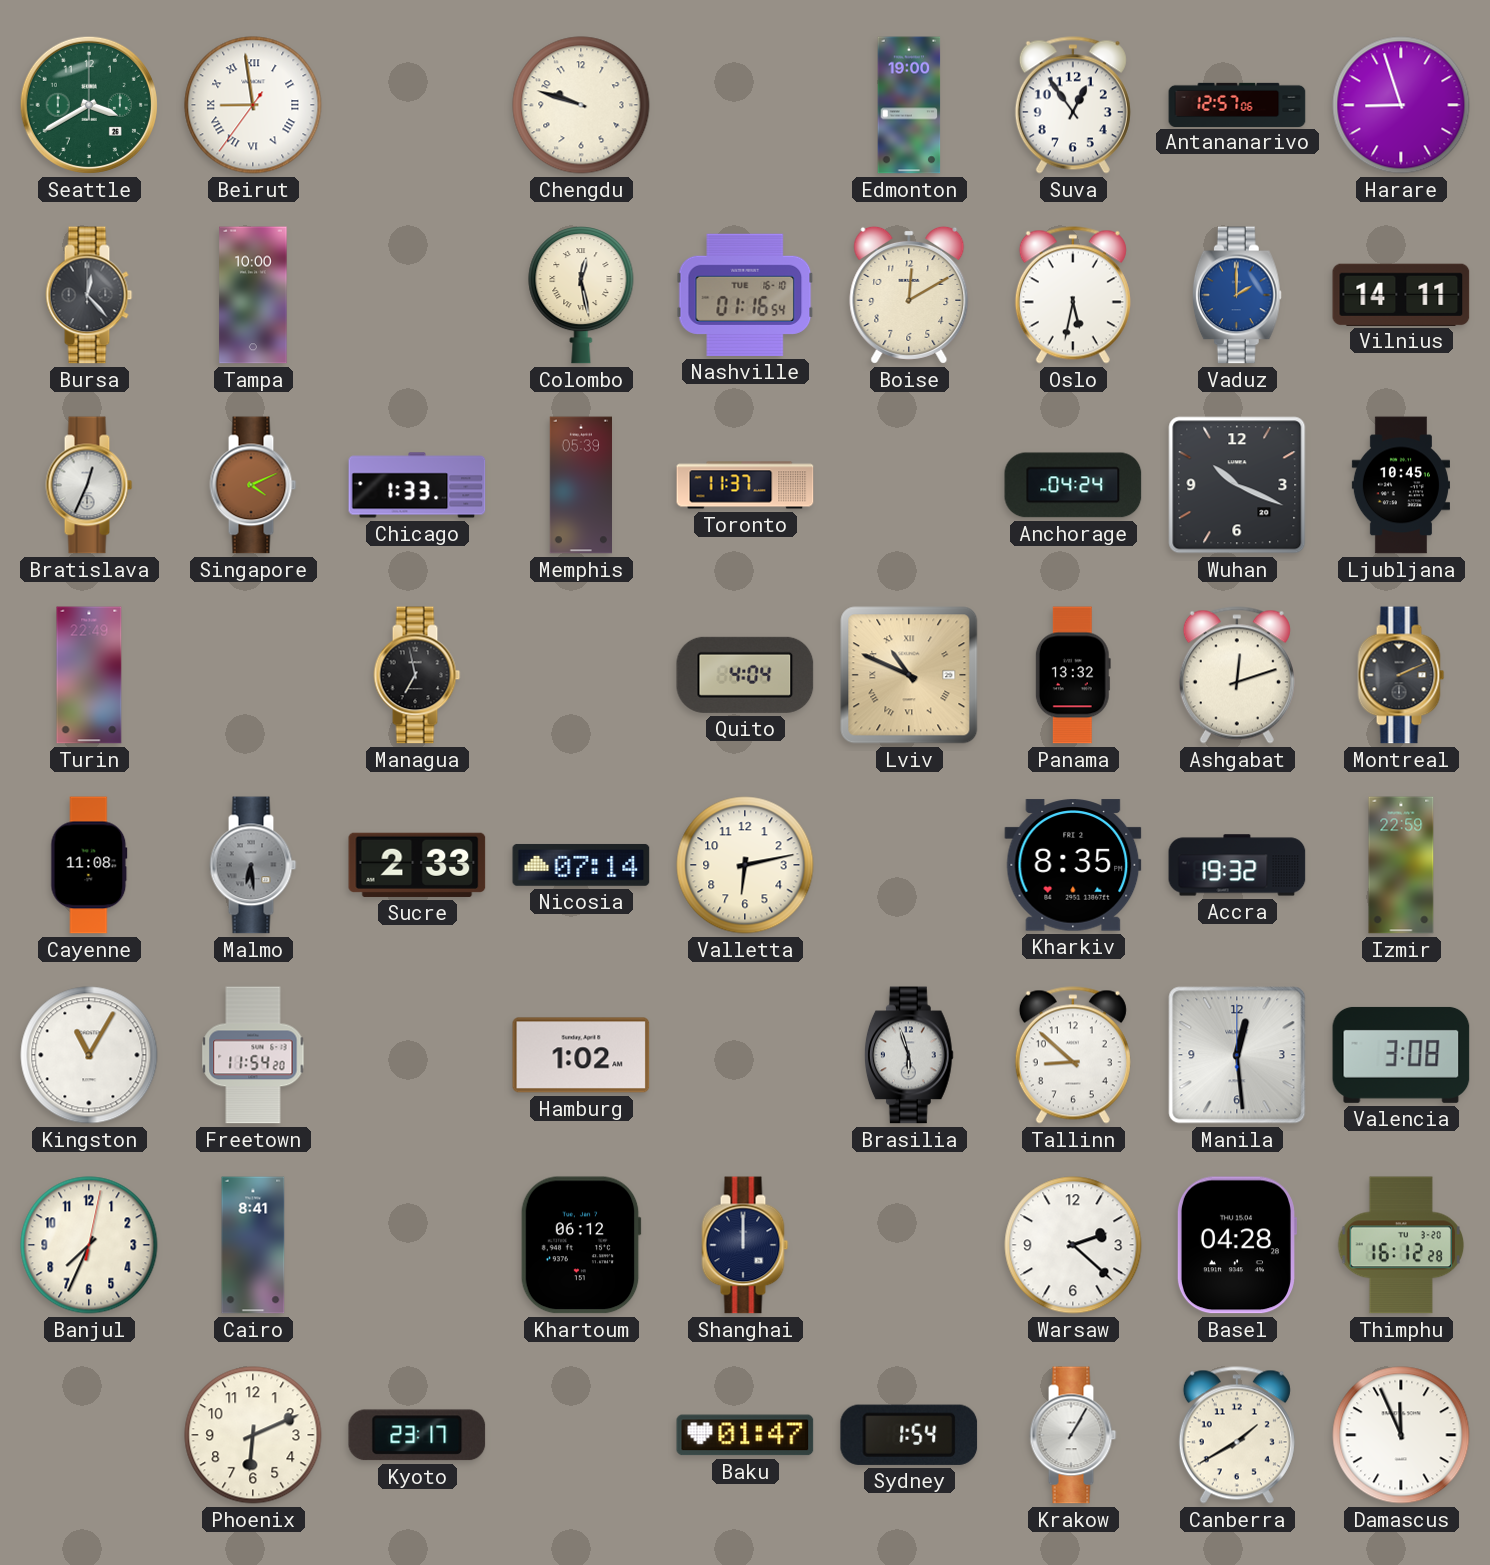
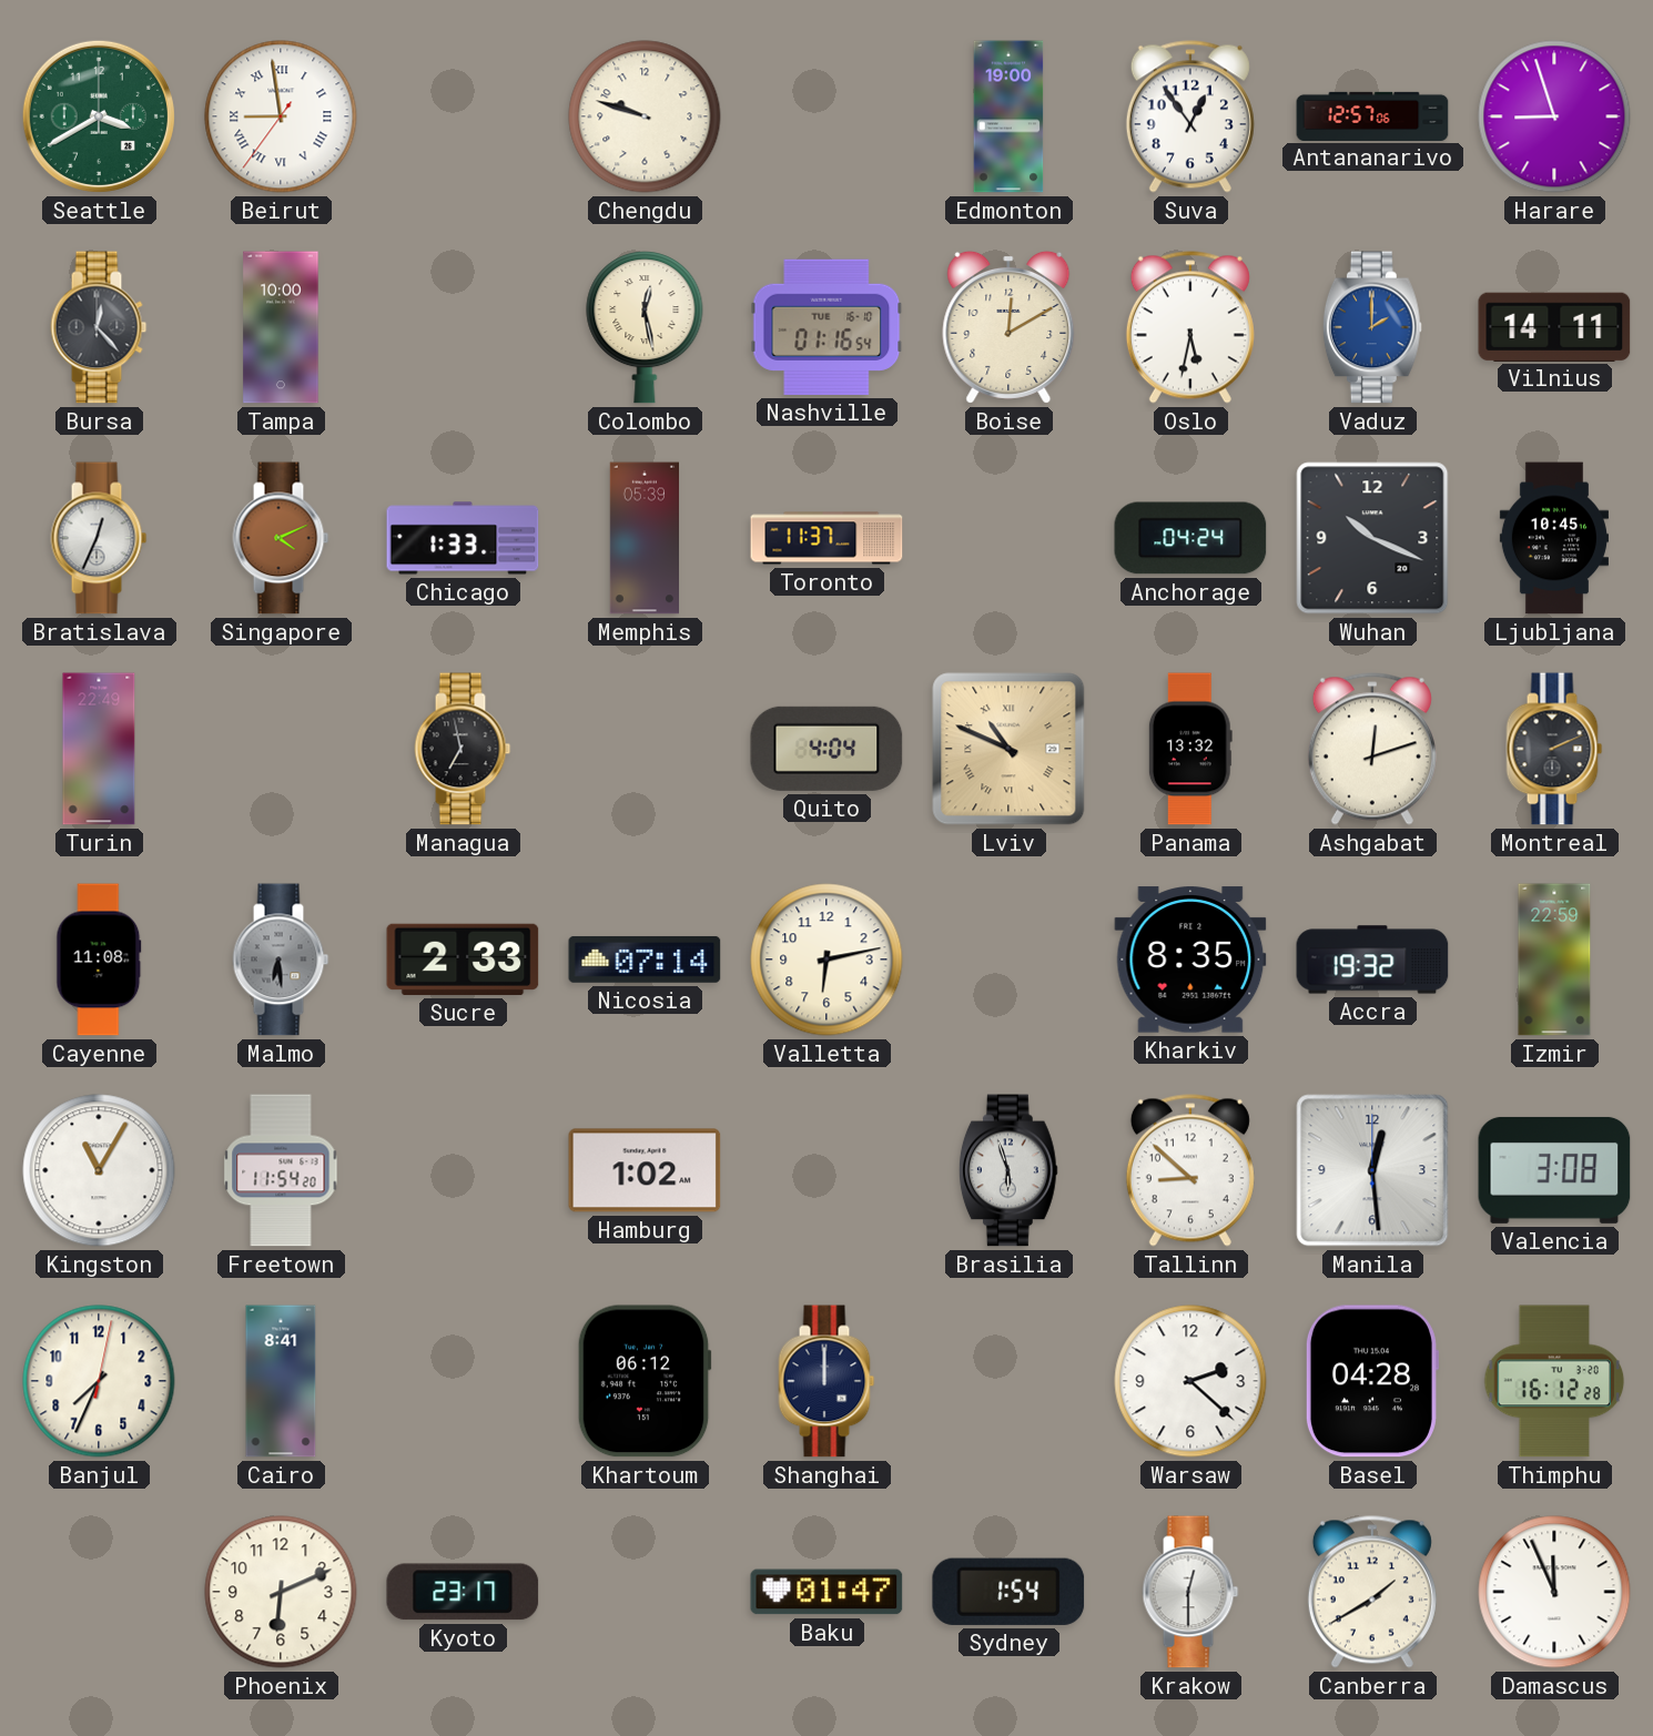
Krakow: 1:05 -> 12:30
